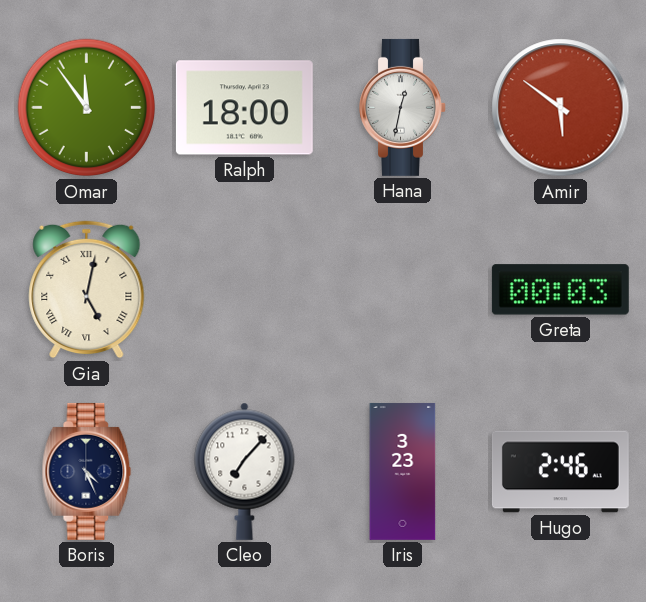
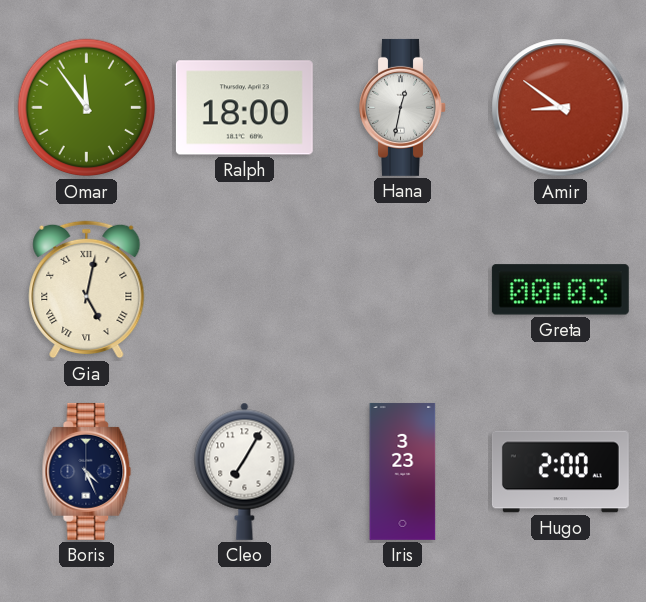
Amir: 5:51 -> 8:51
Cleo: 7:07 -> 7:05
Hugo: 2:46 -> 2:00
